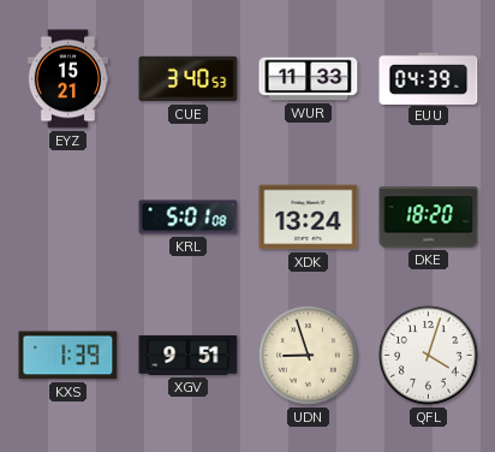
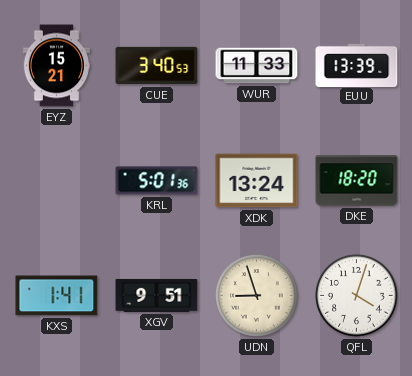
EUU: 04:39 -> 13:39
KRL: 5:01:08 -> 5:01:36
KXS: 1:39 -> 1:41
